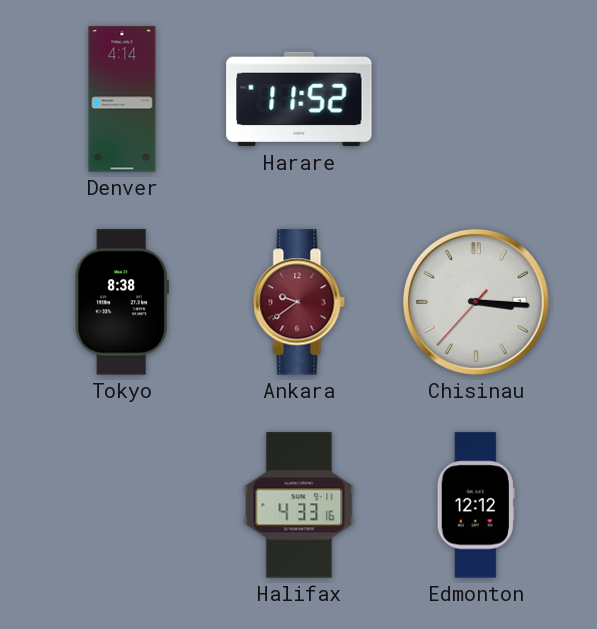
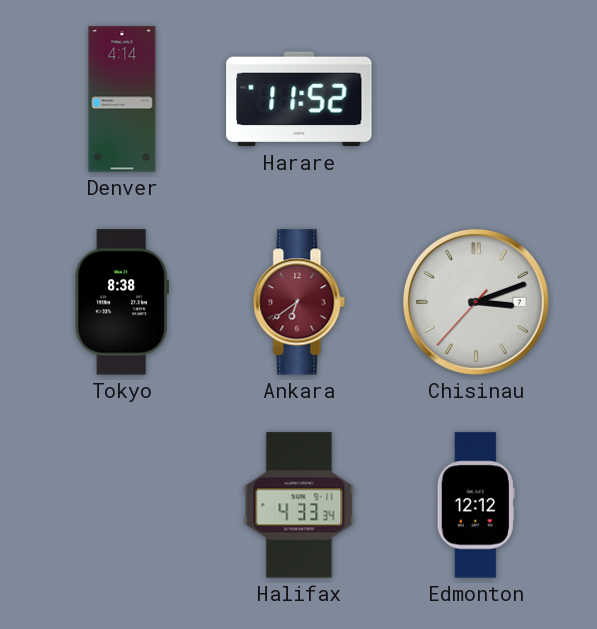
Ankara: 9:39 -> 6:39
Chisinau: 3:15 -> 3:11
Halifax: 4:33:16 -> 4:33:34
